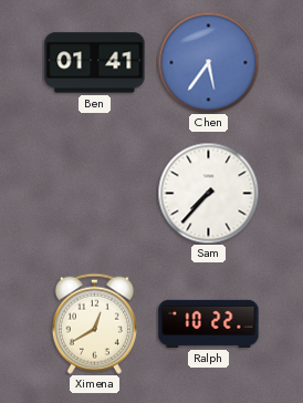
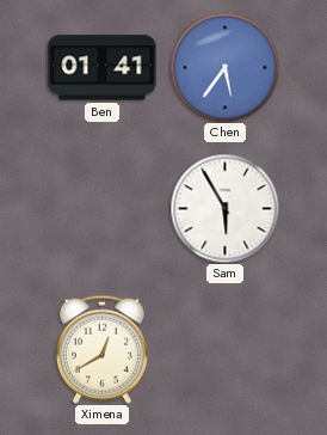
Sam: 7:37 -> 5:55
Ralph: 10:22 -> none
